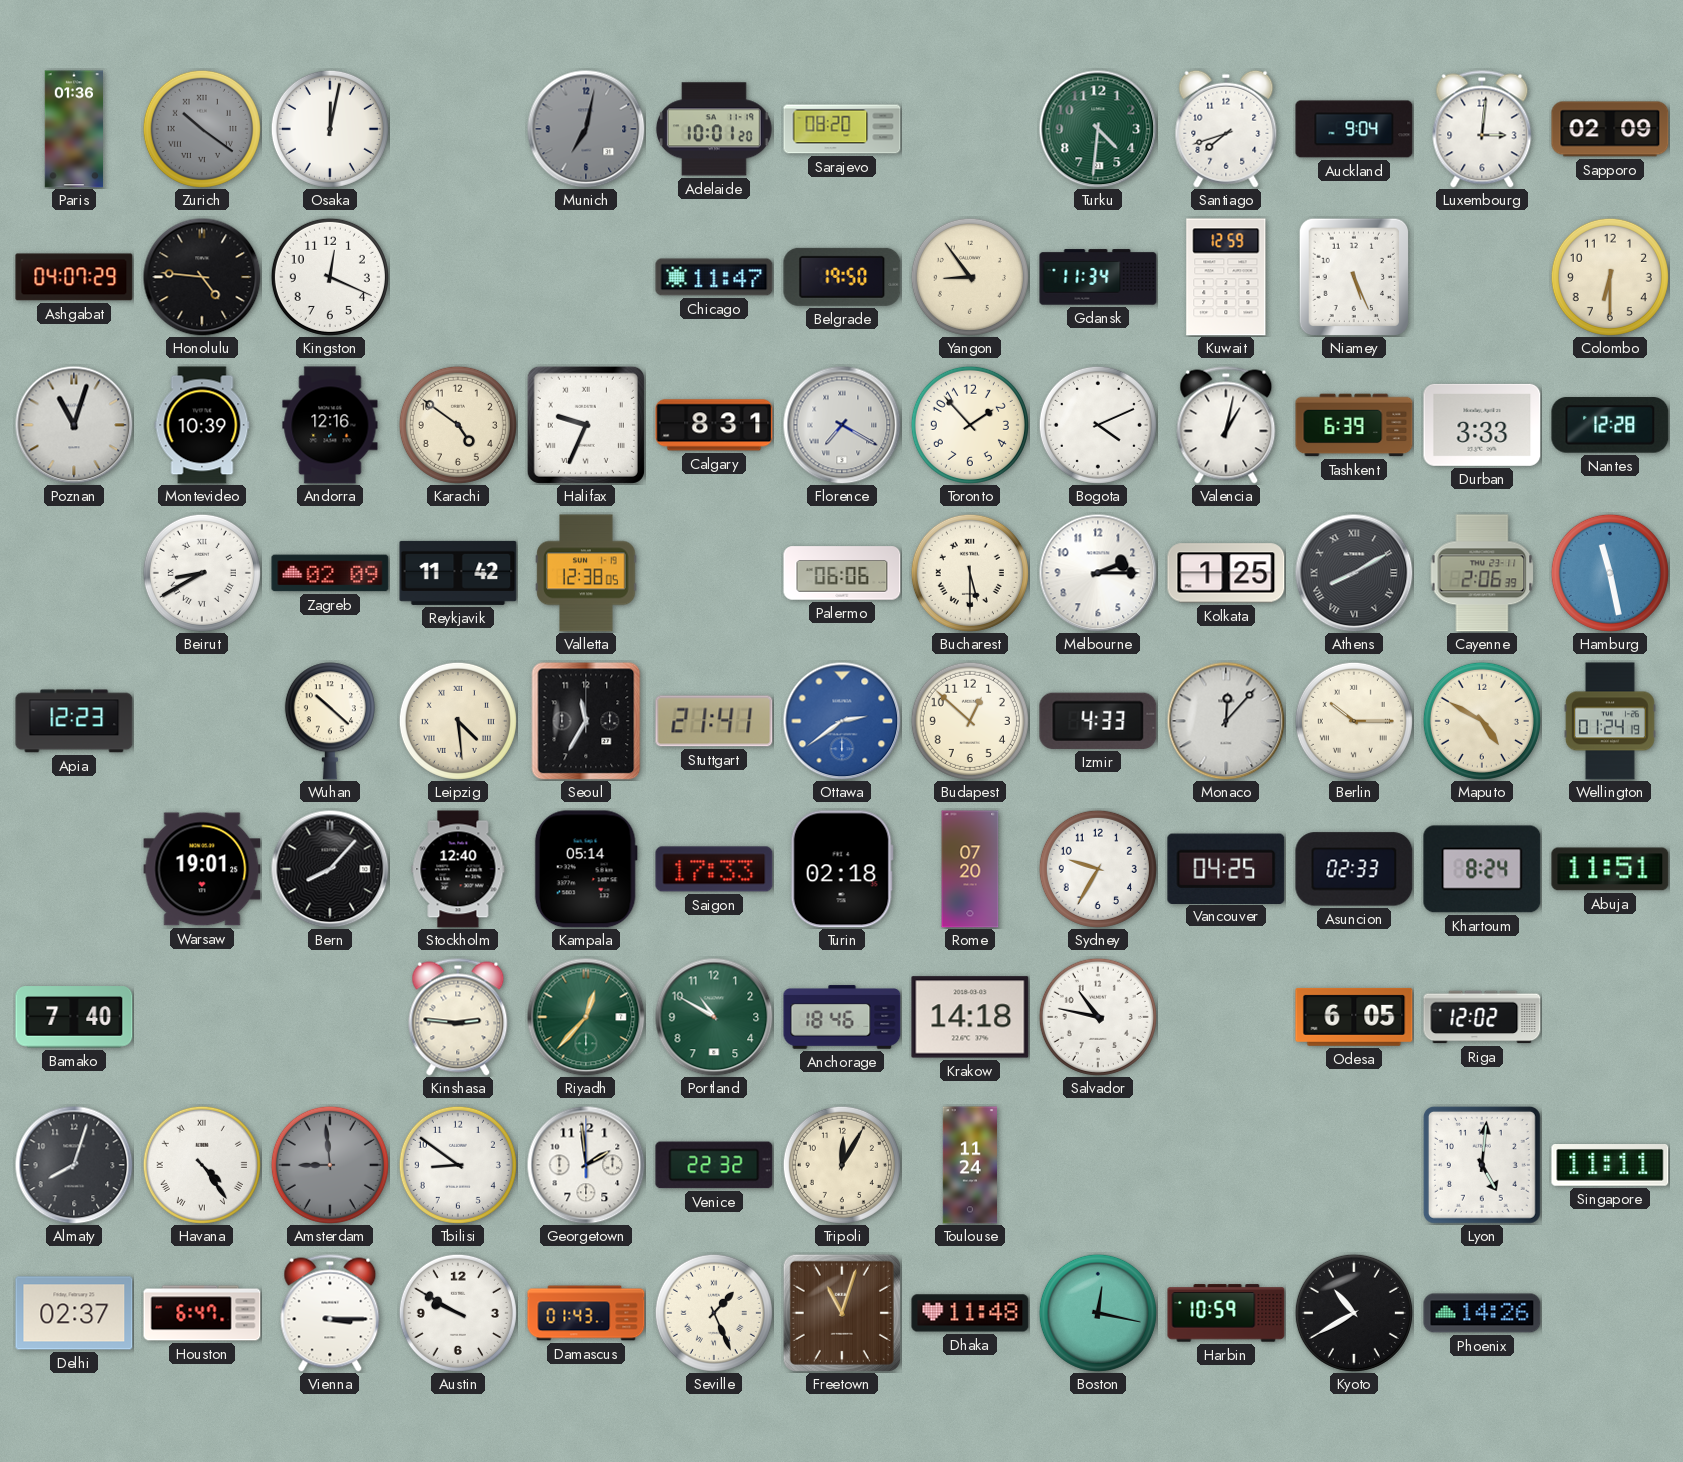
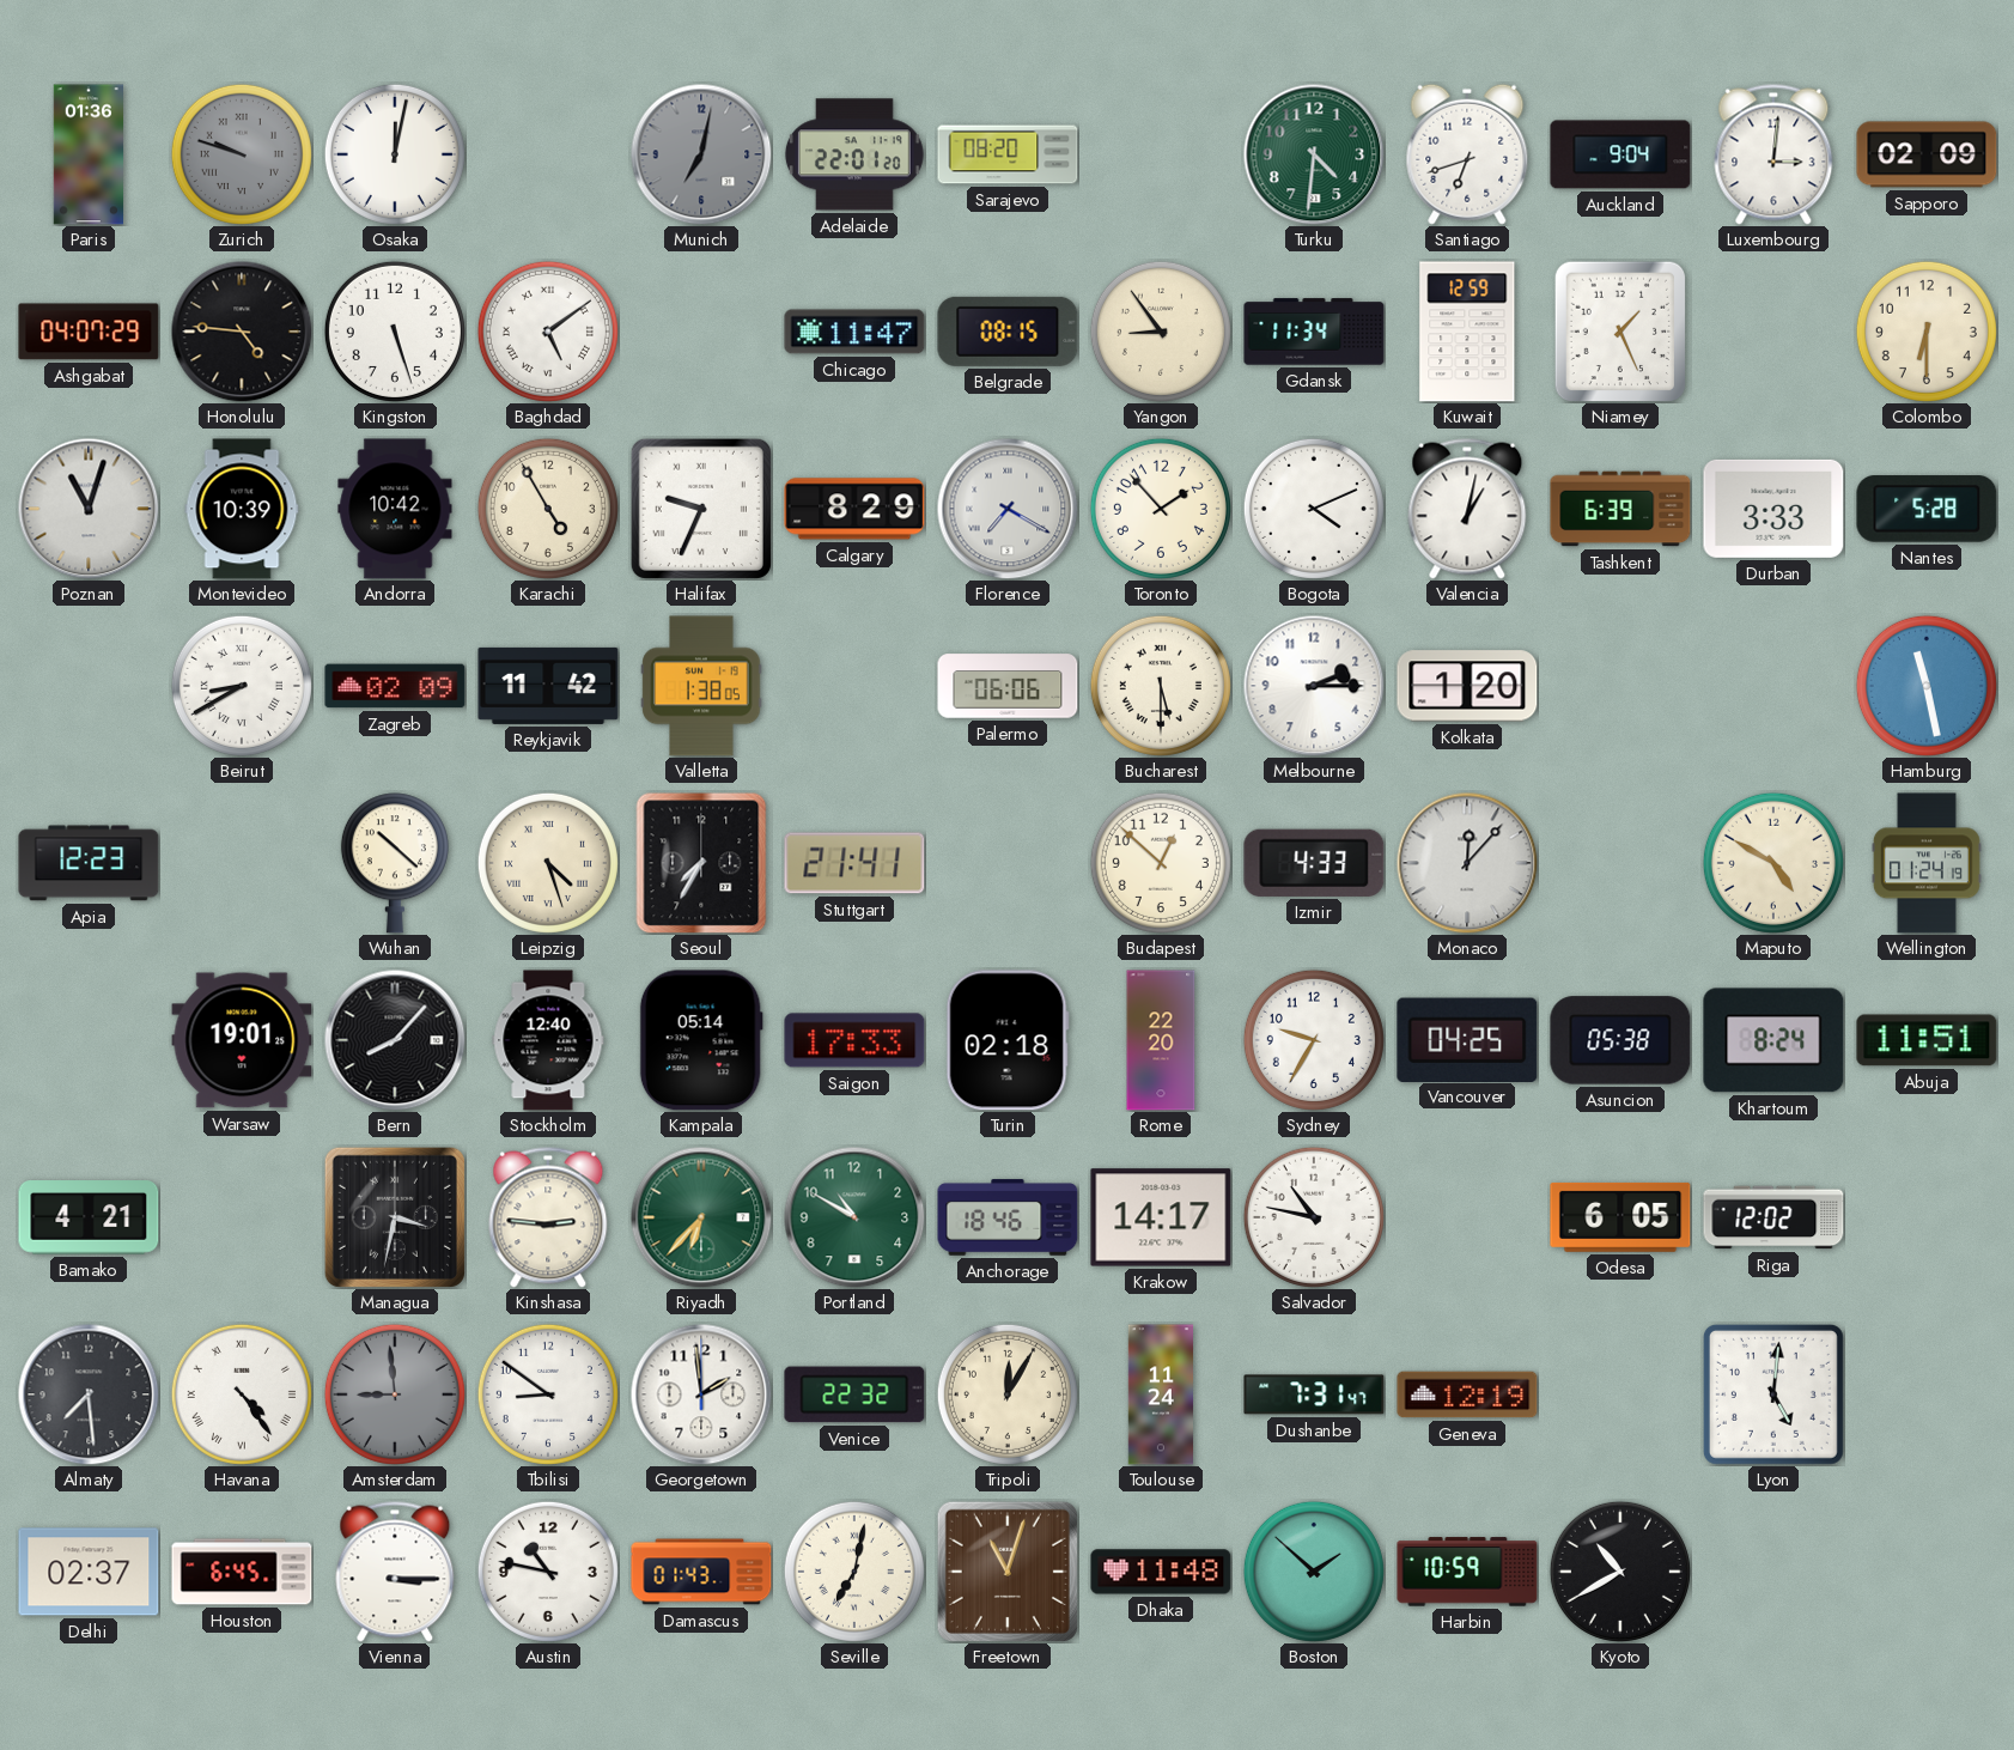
Zurich: 10:21 -> 9:48
Adelaide: 10:01 -> 22:01
Santiago: 7:42 -> 6:42
Kingston: 12:19 -> 5:27
Baghdad: none -> 5:09
Belgrade: 19:50 -> 08:15
Niamey: 5:26 -> 1:26
Andorra: 12:16 -> 10:42
Karachi: 4:51 -> 4:55
Calgary: 8:31 -> 8:29
Nantes: 12:28 -> 5:28
Valletta: 12:38 -> 1:38
Kolkata: 1:25 -> 1:20
Athens: 8:10 -> none
Cayenne: 2:06 -> none
Leipzig: 4:29 -> 4:27
Seoul: 11:35 -> 7:35
Ottawa: 2:39 -> none
Berlin: 10:15 -> none
Rome: 07:20 -> 22:20
Asuncion: 02:33 -> 05:38
Bamako: 7:40 -> 4:21
Managua: none -> 3:32
Riyadh: 12:37 -> 6:37
Krakow: 14:18 -> 14:17
Almaty: 8:03 -> 7:29
Dushanbe: none -> 7:31
Geneva: none -> 12:19
Singapore: 11:11 -> none
Houston: 6:47 -> 6:45
Austin: 9:50 -> 10:47
Seville: 1:26 -> 7:02
Boston: 12:17 -> 1:52
Phoenix: 14:26 -> none
